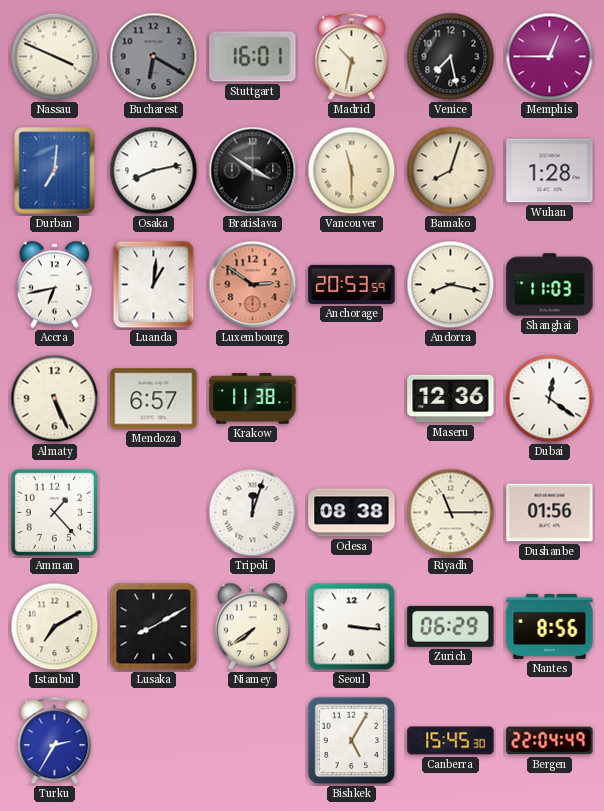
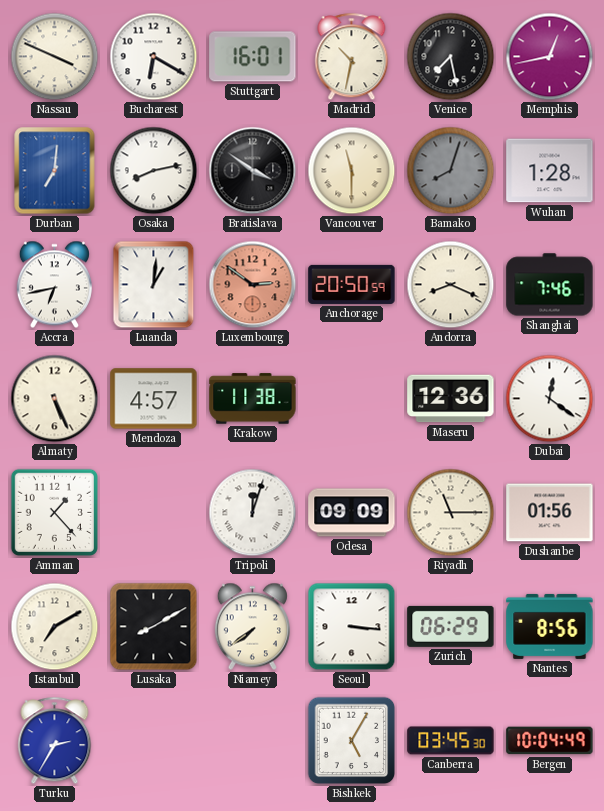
Bucharest dial: grey -> white
Memphis: 12:45 -> 12:43
Bamako dial: cream -> grey
Anchorage: 20:53 -> 20:50
Andorra: 8:17 -> 8:19
Shanghai: 11:03 -> 7:46
Mendoza: 6:57 -> 4:57
Odesa: 08:38 -> 09:09
Canberra: 15:45 -> 03:45
Bergen: 22:04 -> 10:04
